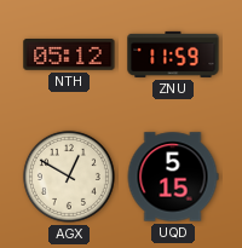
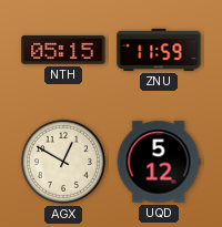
NTH: 05:12 -> 05:15
UQD: 5:15 -> 5:12
